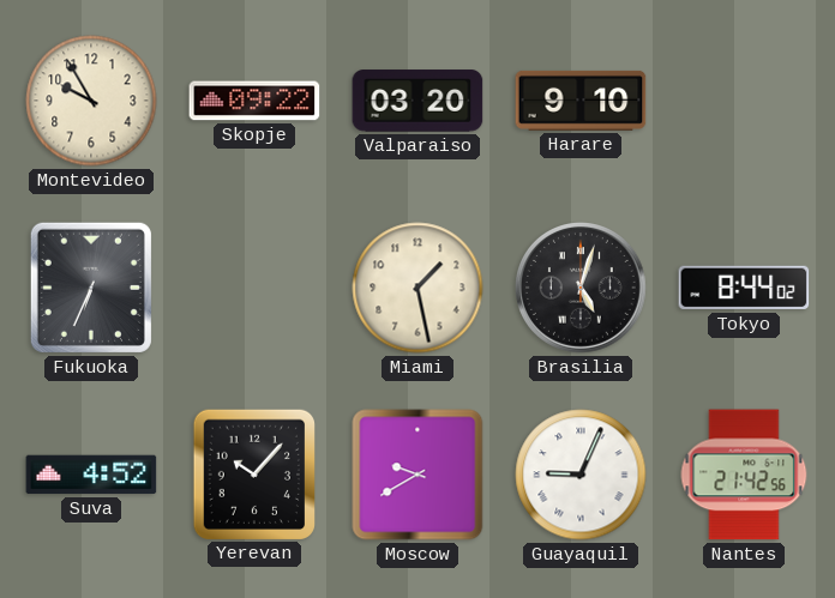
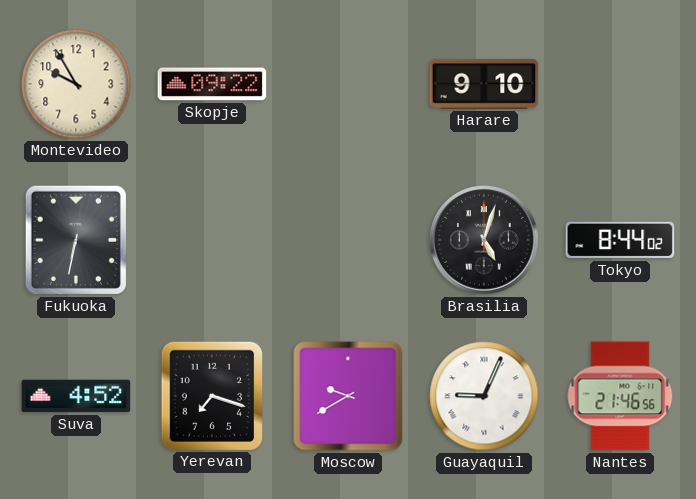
Valparaiso: 03:20 -> none
Fukuoka: 6:34 -> 6:32
Miami: 1:28 -> none
Yerevan: 10:07 -> 7:18
Nantes: 21:42 -> 21:46
